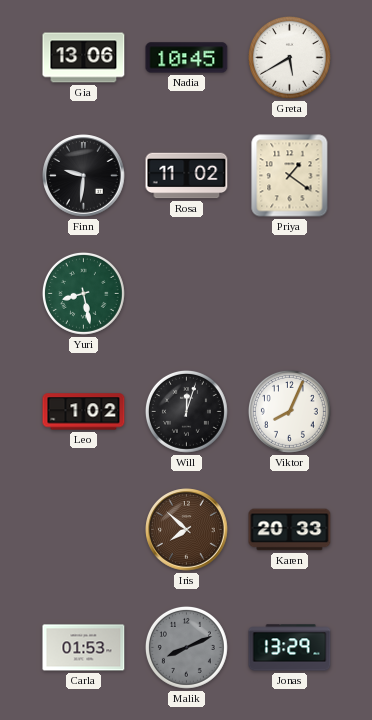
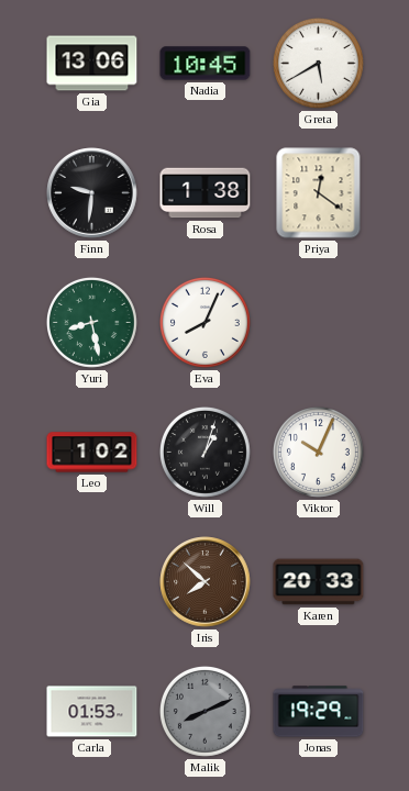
Rosa: 11:02 -> 1:38
Priya: 1:21 -> 12:21
Eva: none -> 8:04
Will: 12:03 -> 1:03
Viktor: 8:04 -> 10:04
Jonas: 13:29 -> 19:29
